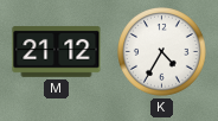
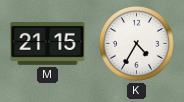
M: 21:12 -> 21:15
